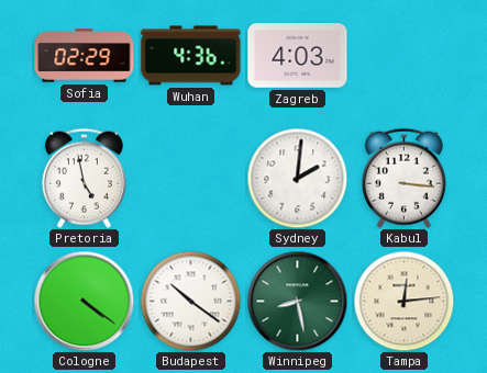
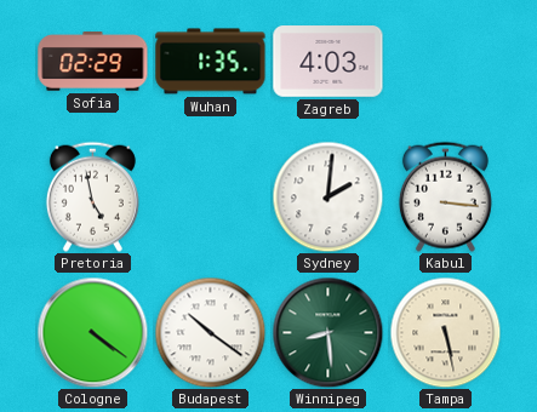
Wuhan: 4:36 -> 1:35
Winnipeg: 8:28 -> 8:29
Tampa: 12:14 -> 5:28
